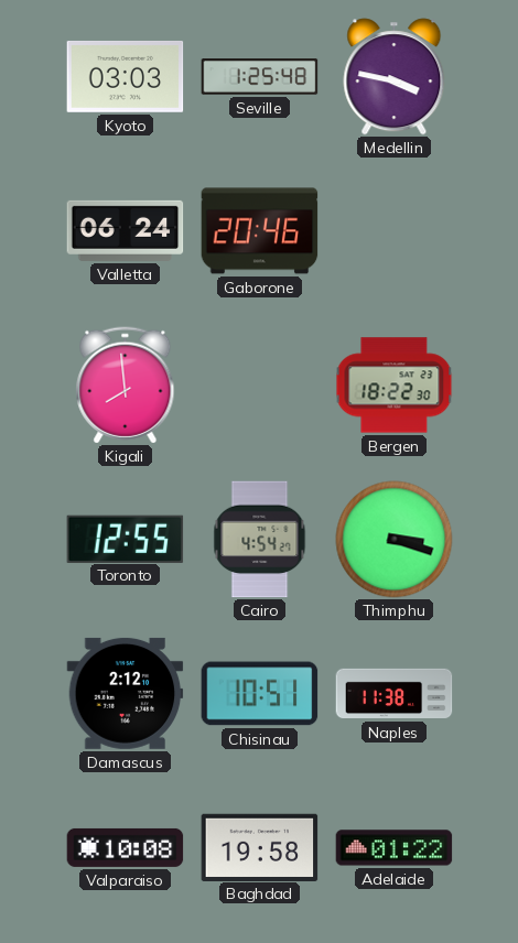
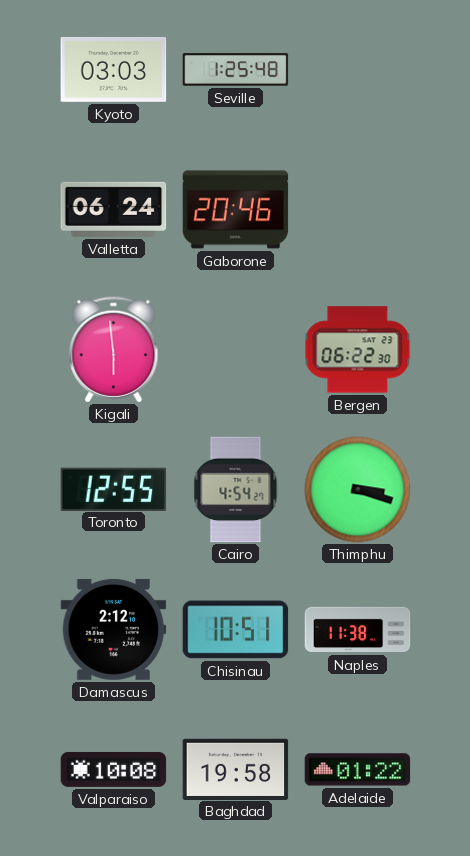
Medellin: 3:47 -> none
Kigali: 7:59 -> 5:59
Bergen: 18:22 -> 06:22
